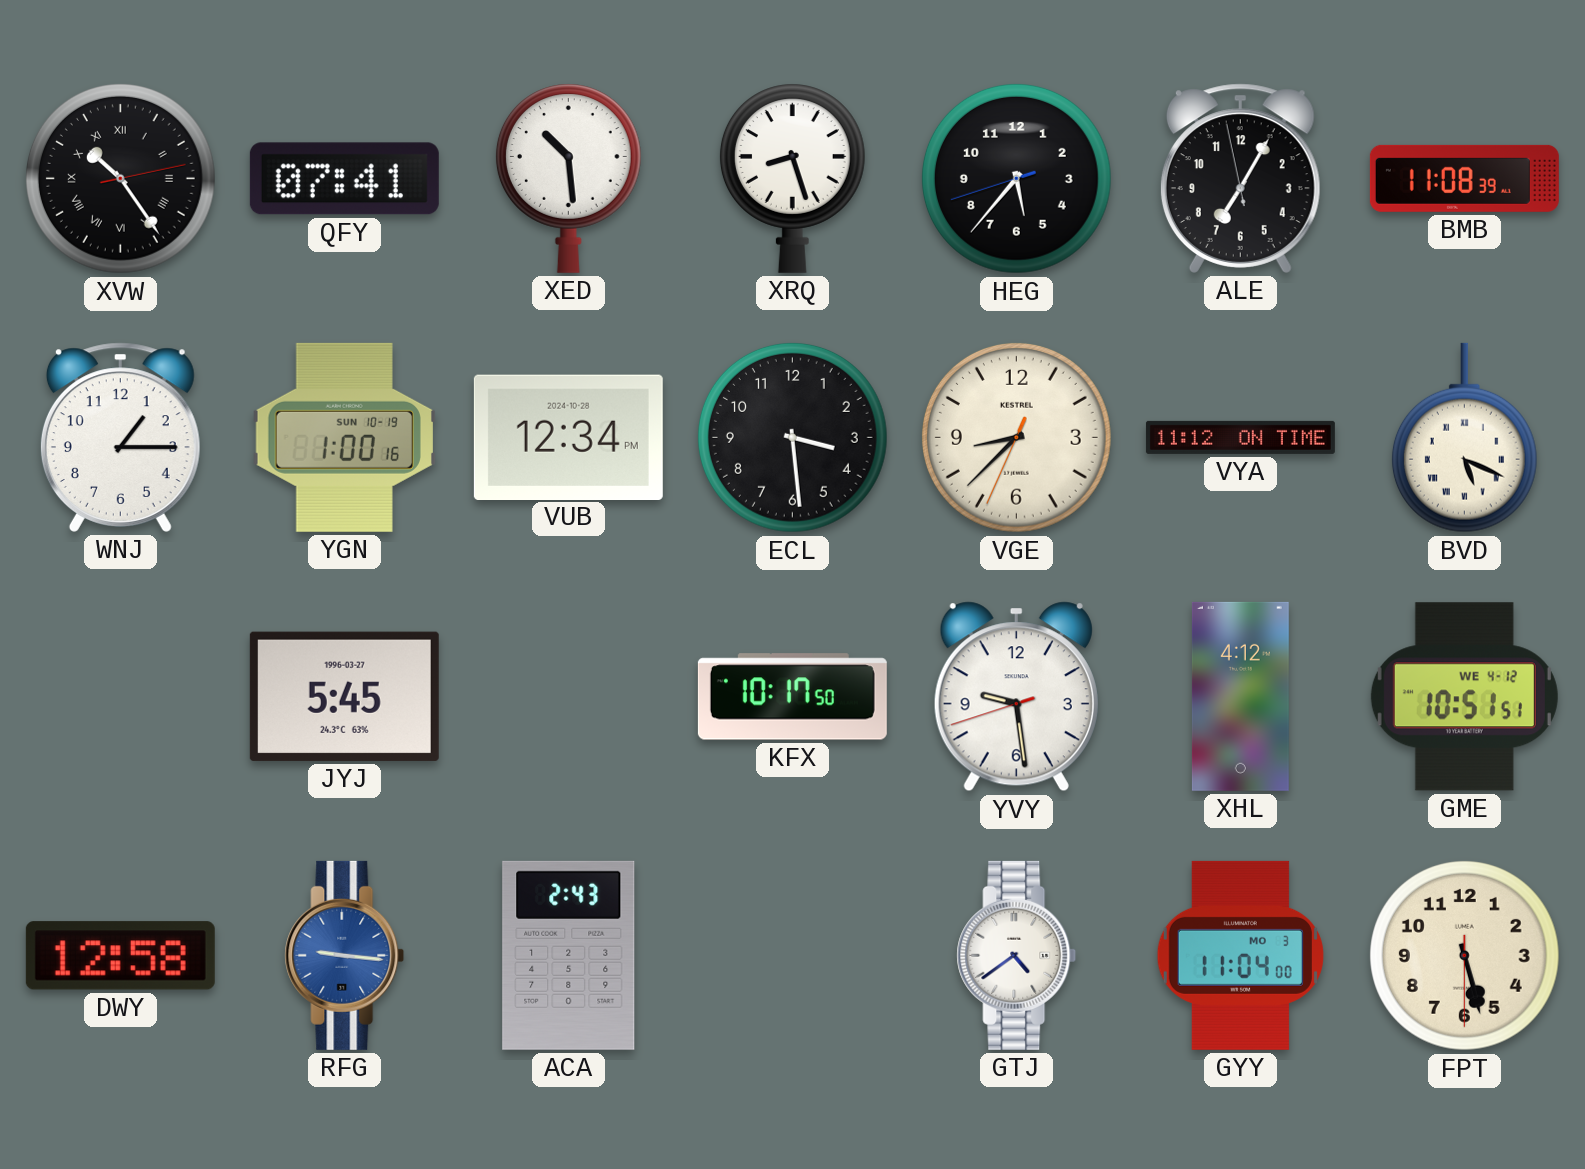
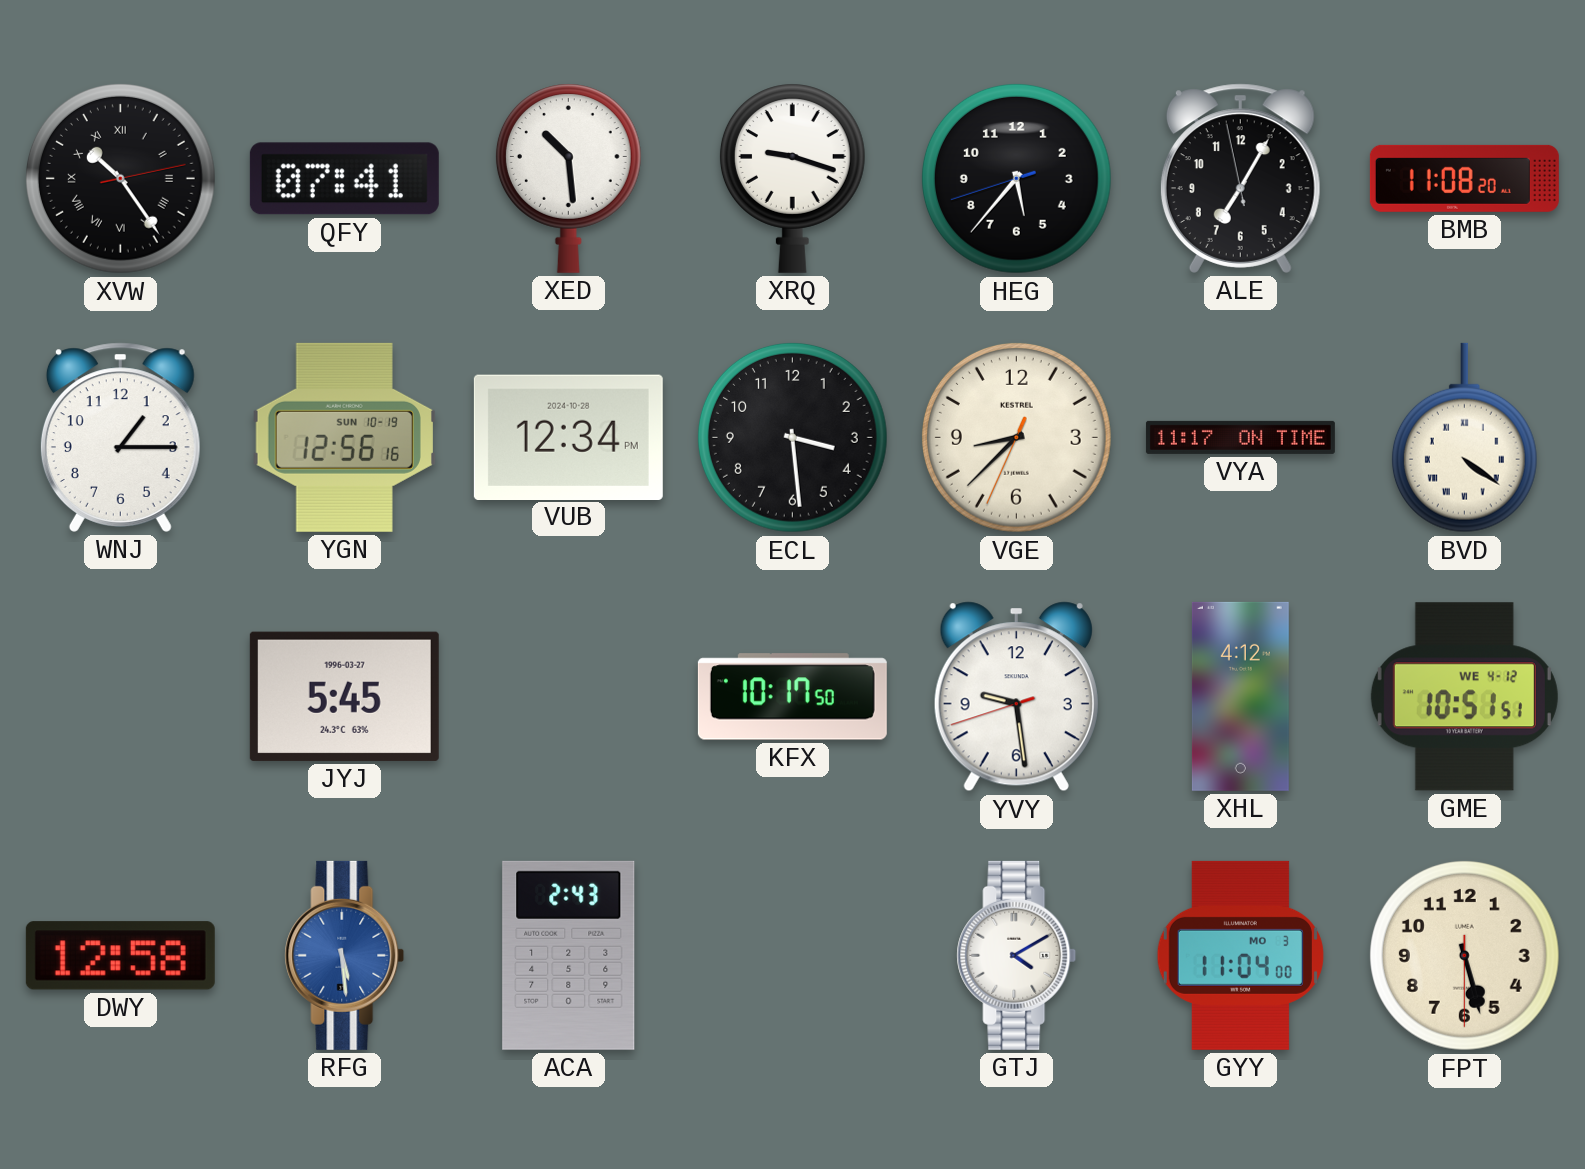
XRQ: 8:27 -> 9:18
BMB: 11:08:39 -> 11:08:20
YGN: 1:00 -> 12:56
VYA: 11:12 -> 11:17
BVD: 5:19 -> 4:21
RFG: 9:16 -> 5:29
GTJ: 4:39 -> 4:10
